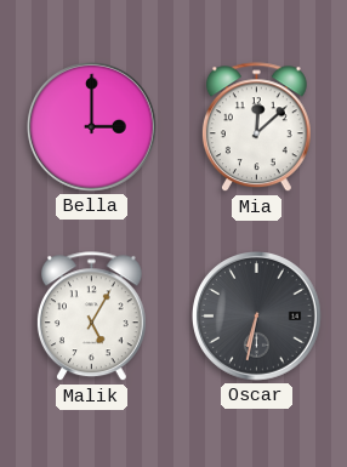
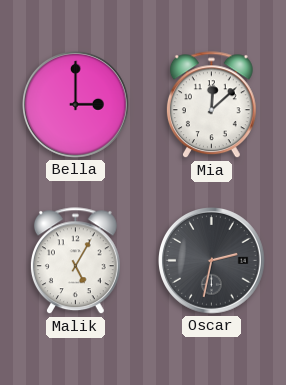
Oscar: 6:32 -> 2:32
